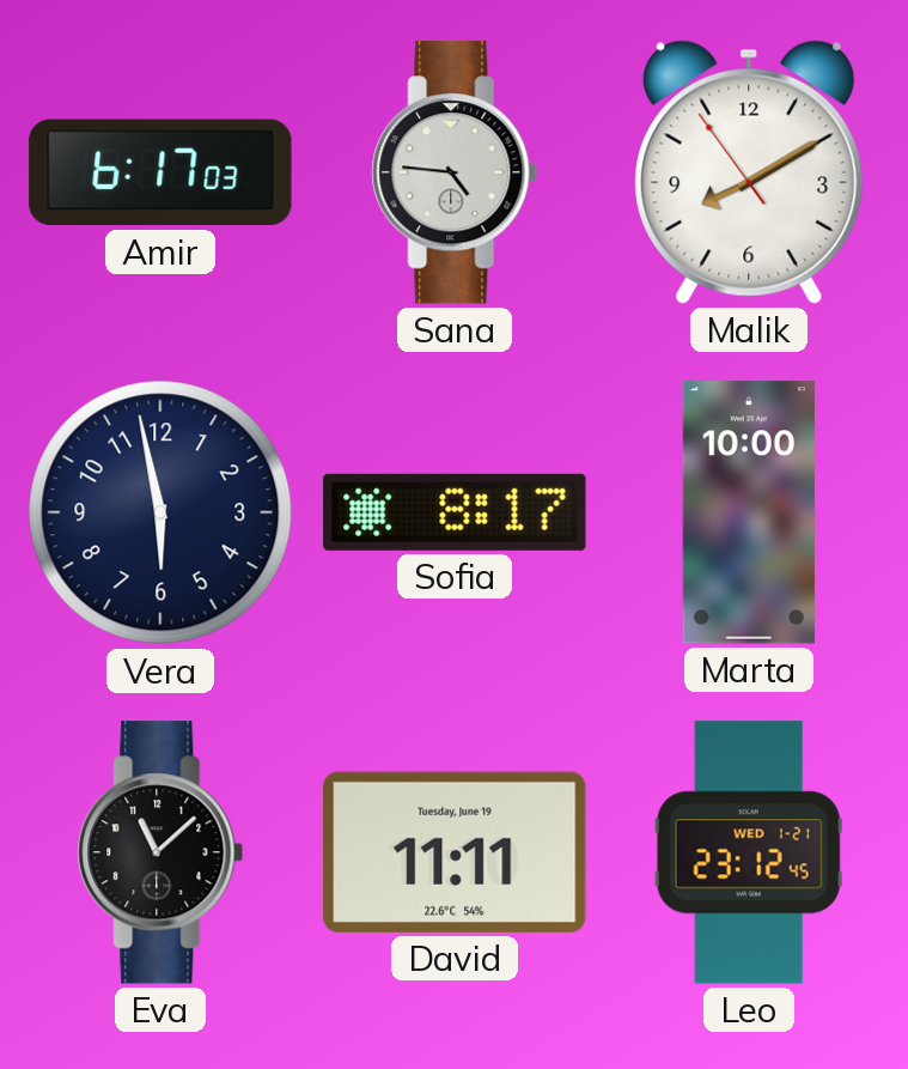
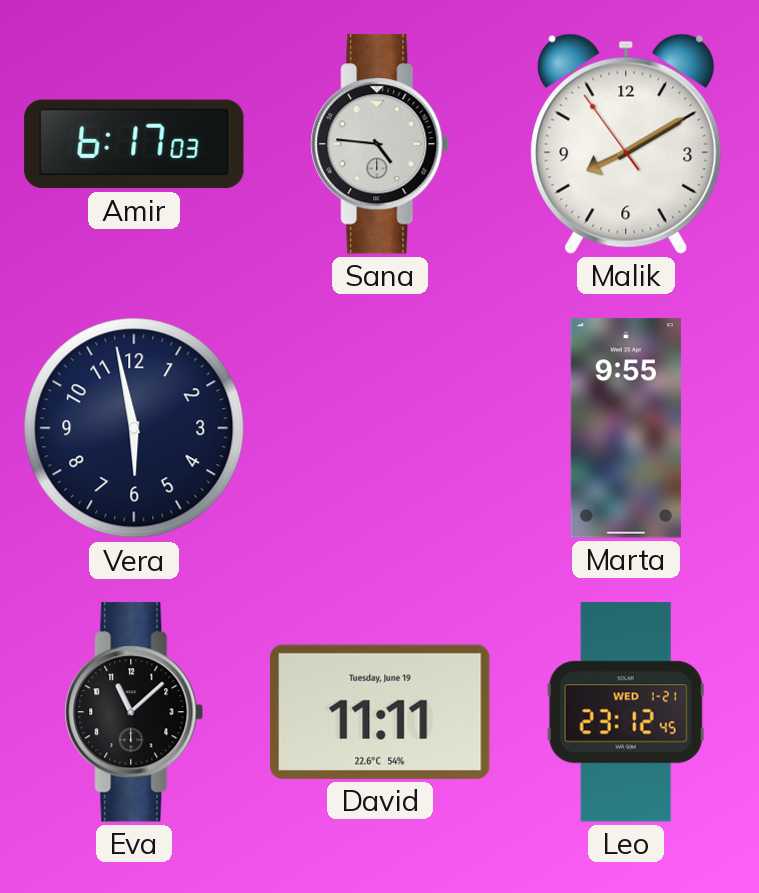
Sofia: 8:17 -> none
Marta: 10:00 -> 9:55
